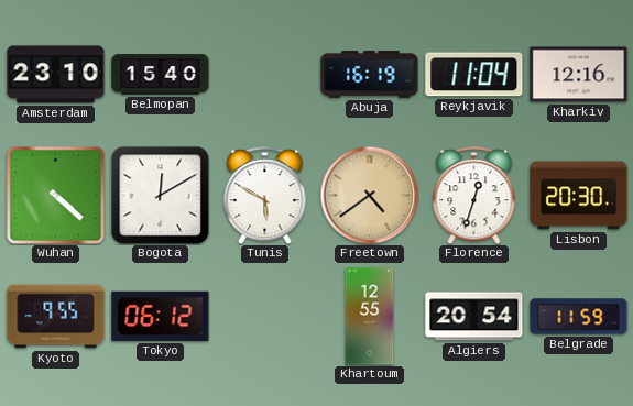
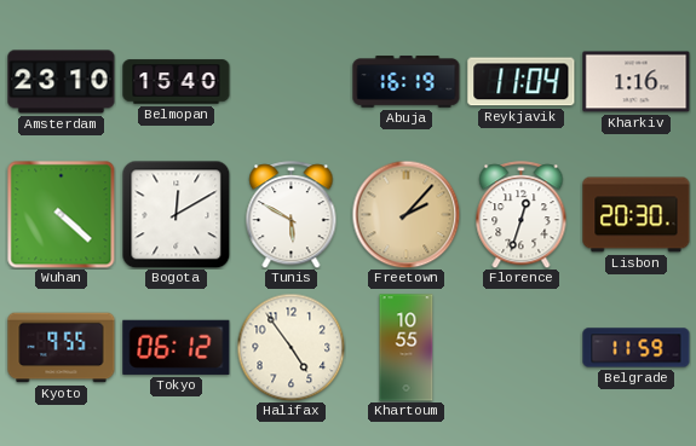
Kharkiv: 12:16 -> 1:16
Freetown: 4:39 -> 2:07
Halifax: none -> 4:54
Khartoum: 12:55 -> 10:55
Algiers: 20:54 -> none
